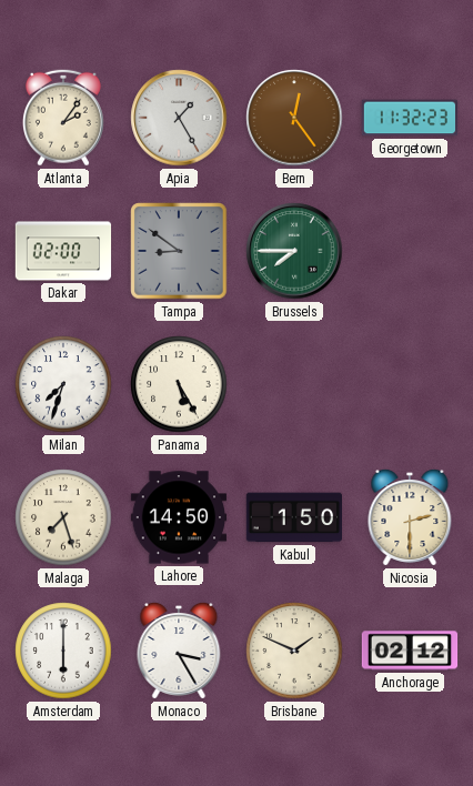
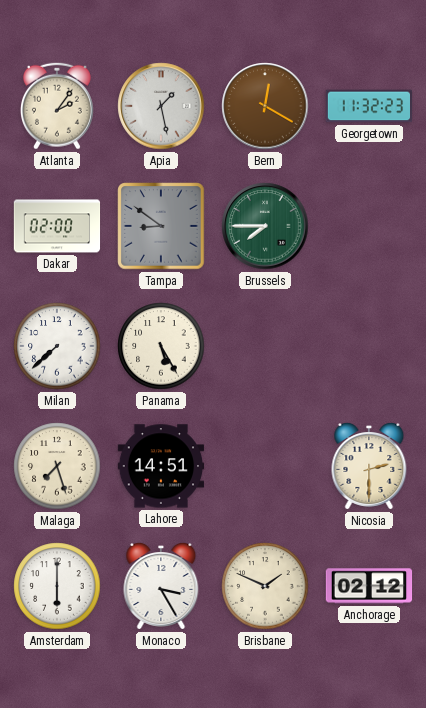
Apia: 1:25 -> 1:28
Bern: 12:24 -> 12:20
Milan: 7:33 -> 7:38
Lahore: 14:50 -> 14:51
Kabul: 1:50 -> none
